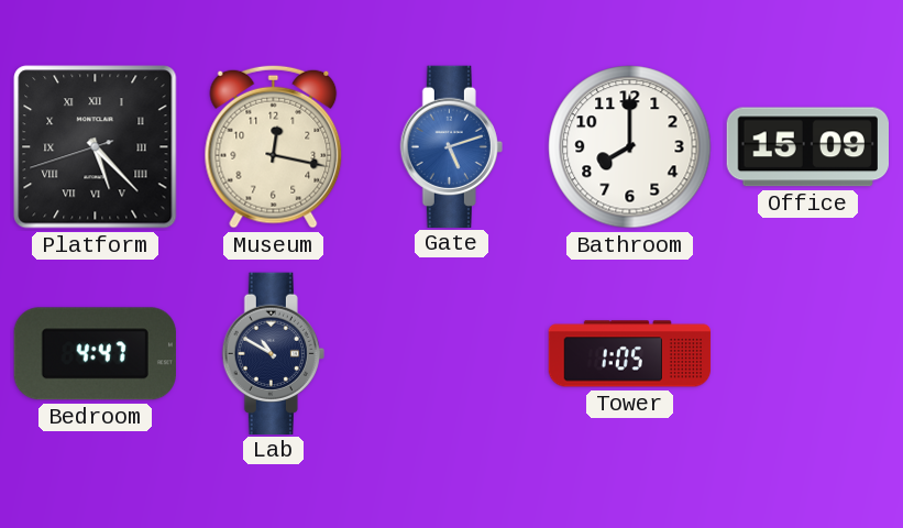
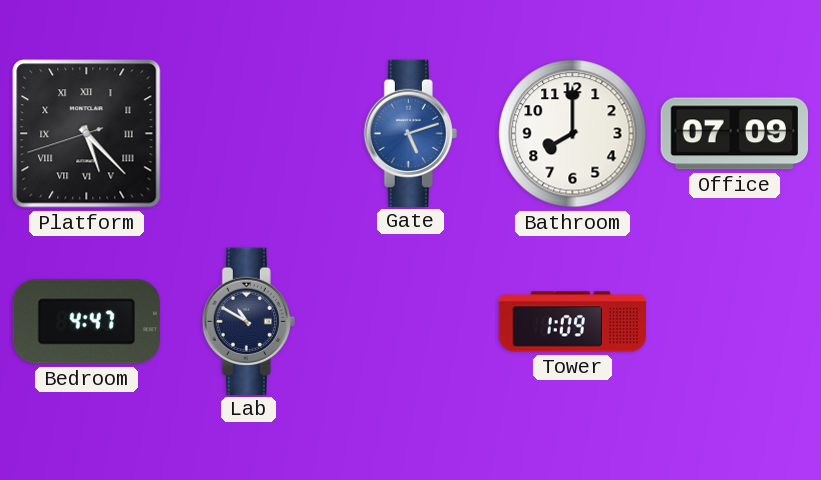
Museum: 12:17 -> none
Office: 15:09 -> 07:09
Tower: 1:05 -> 1:09
